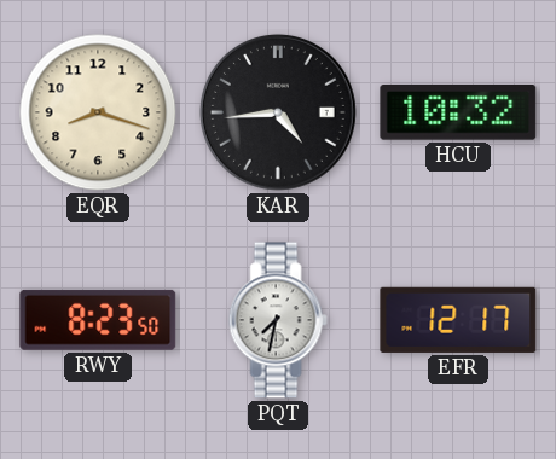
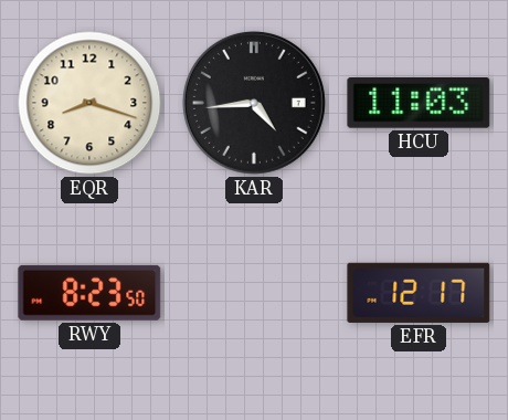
HCU: 10:32 -> 11:03
PQT: 7:32 -> none
